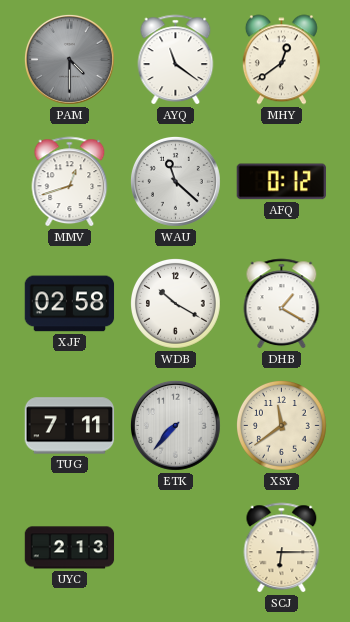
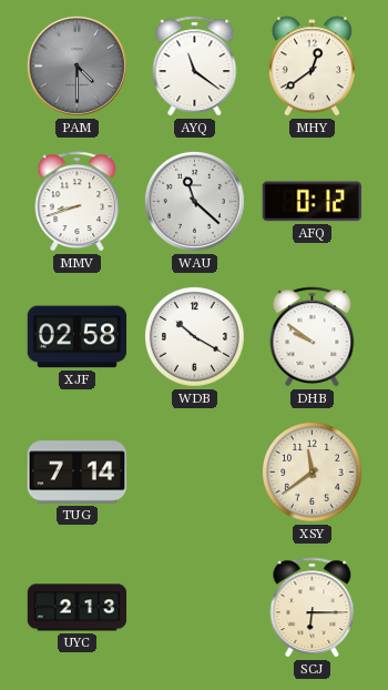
MMV: 12:42 -> 8:42
DHB: 1:20 -> 9:51
TUG: 7:11 -> 7:14
ETK: 7:37 -> none
